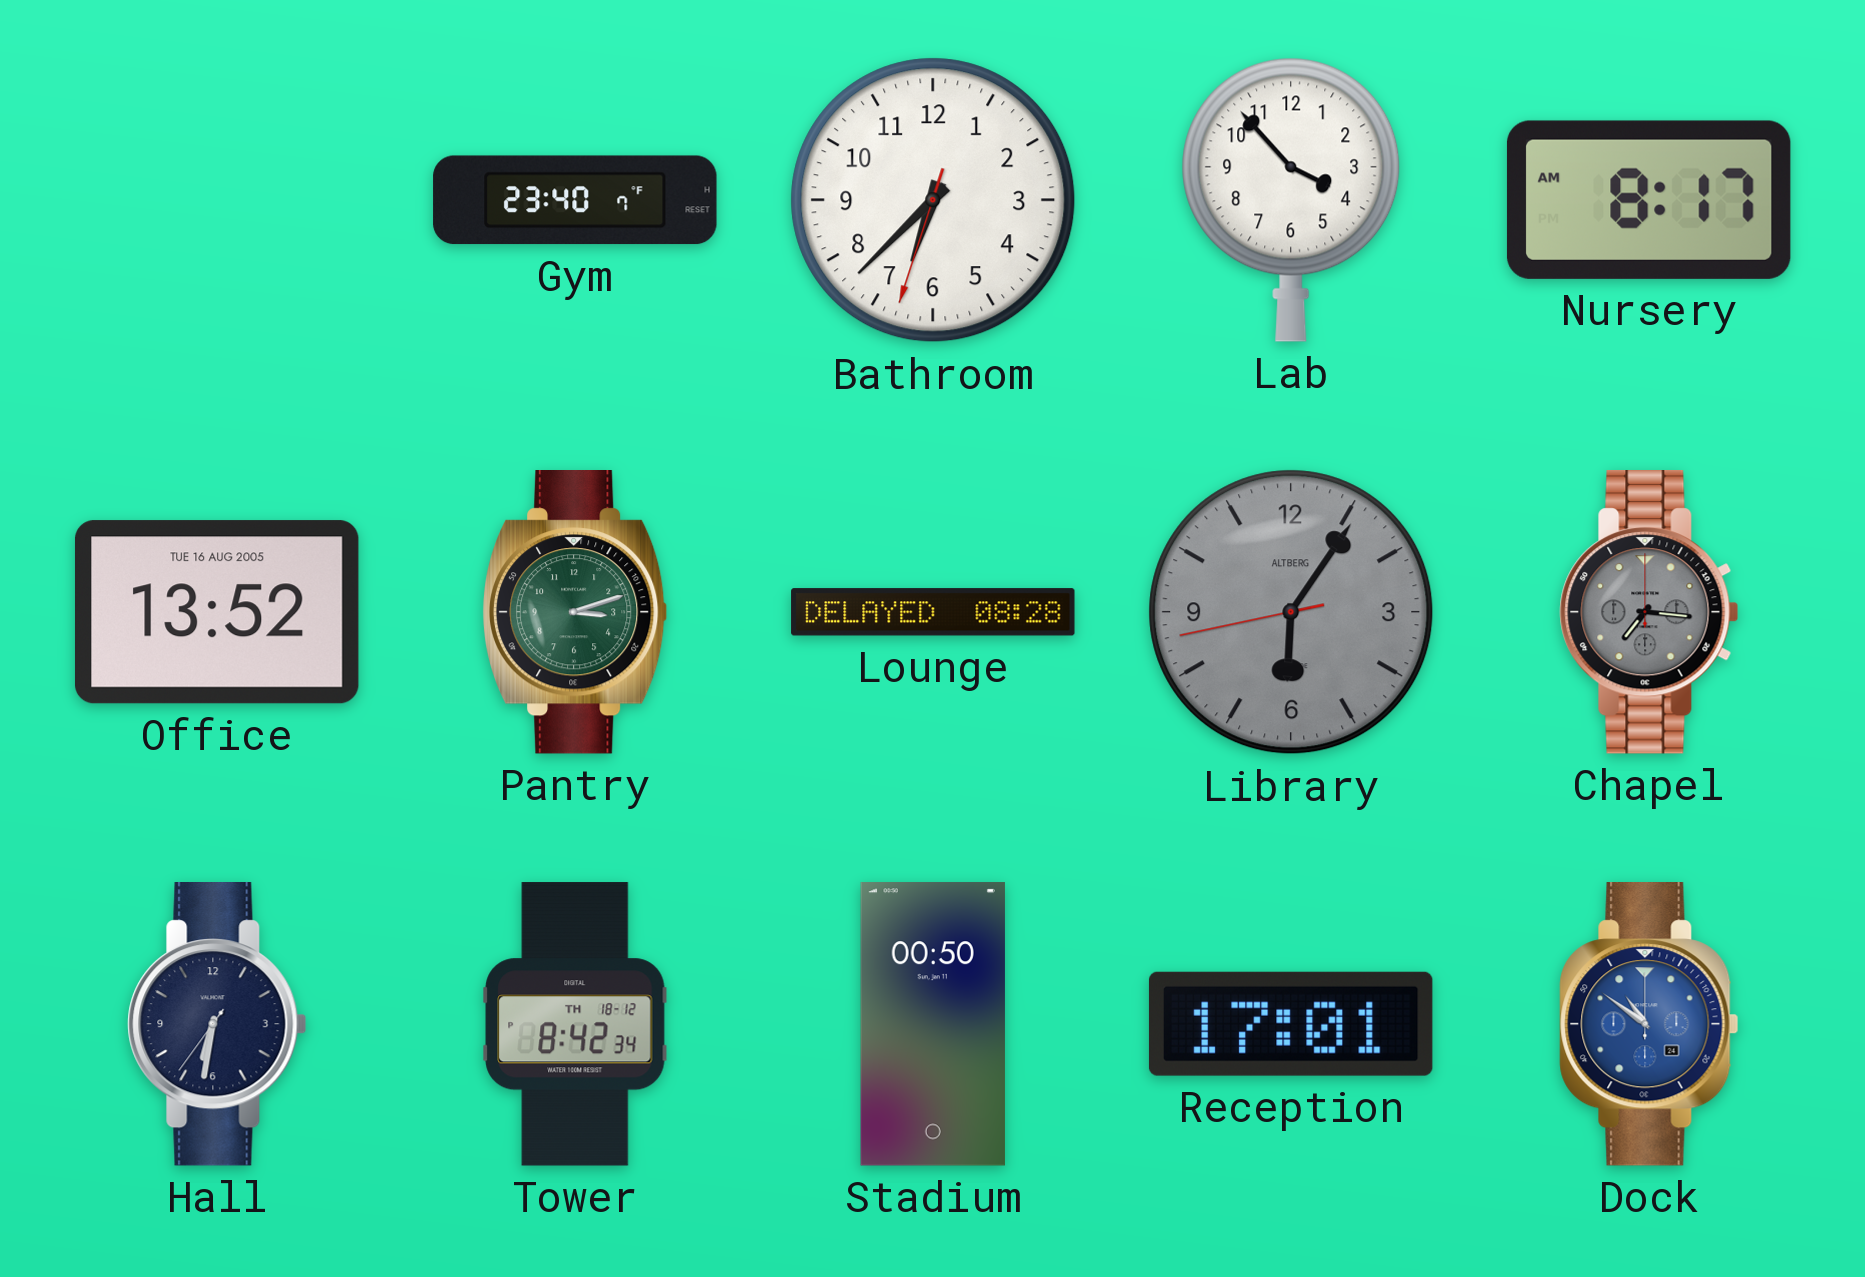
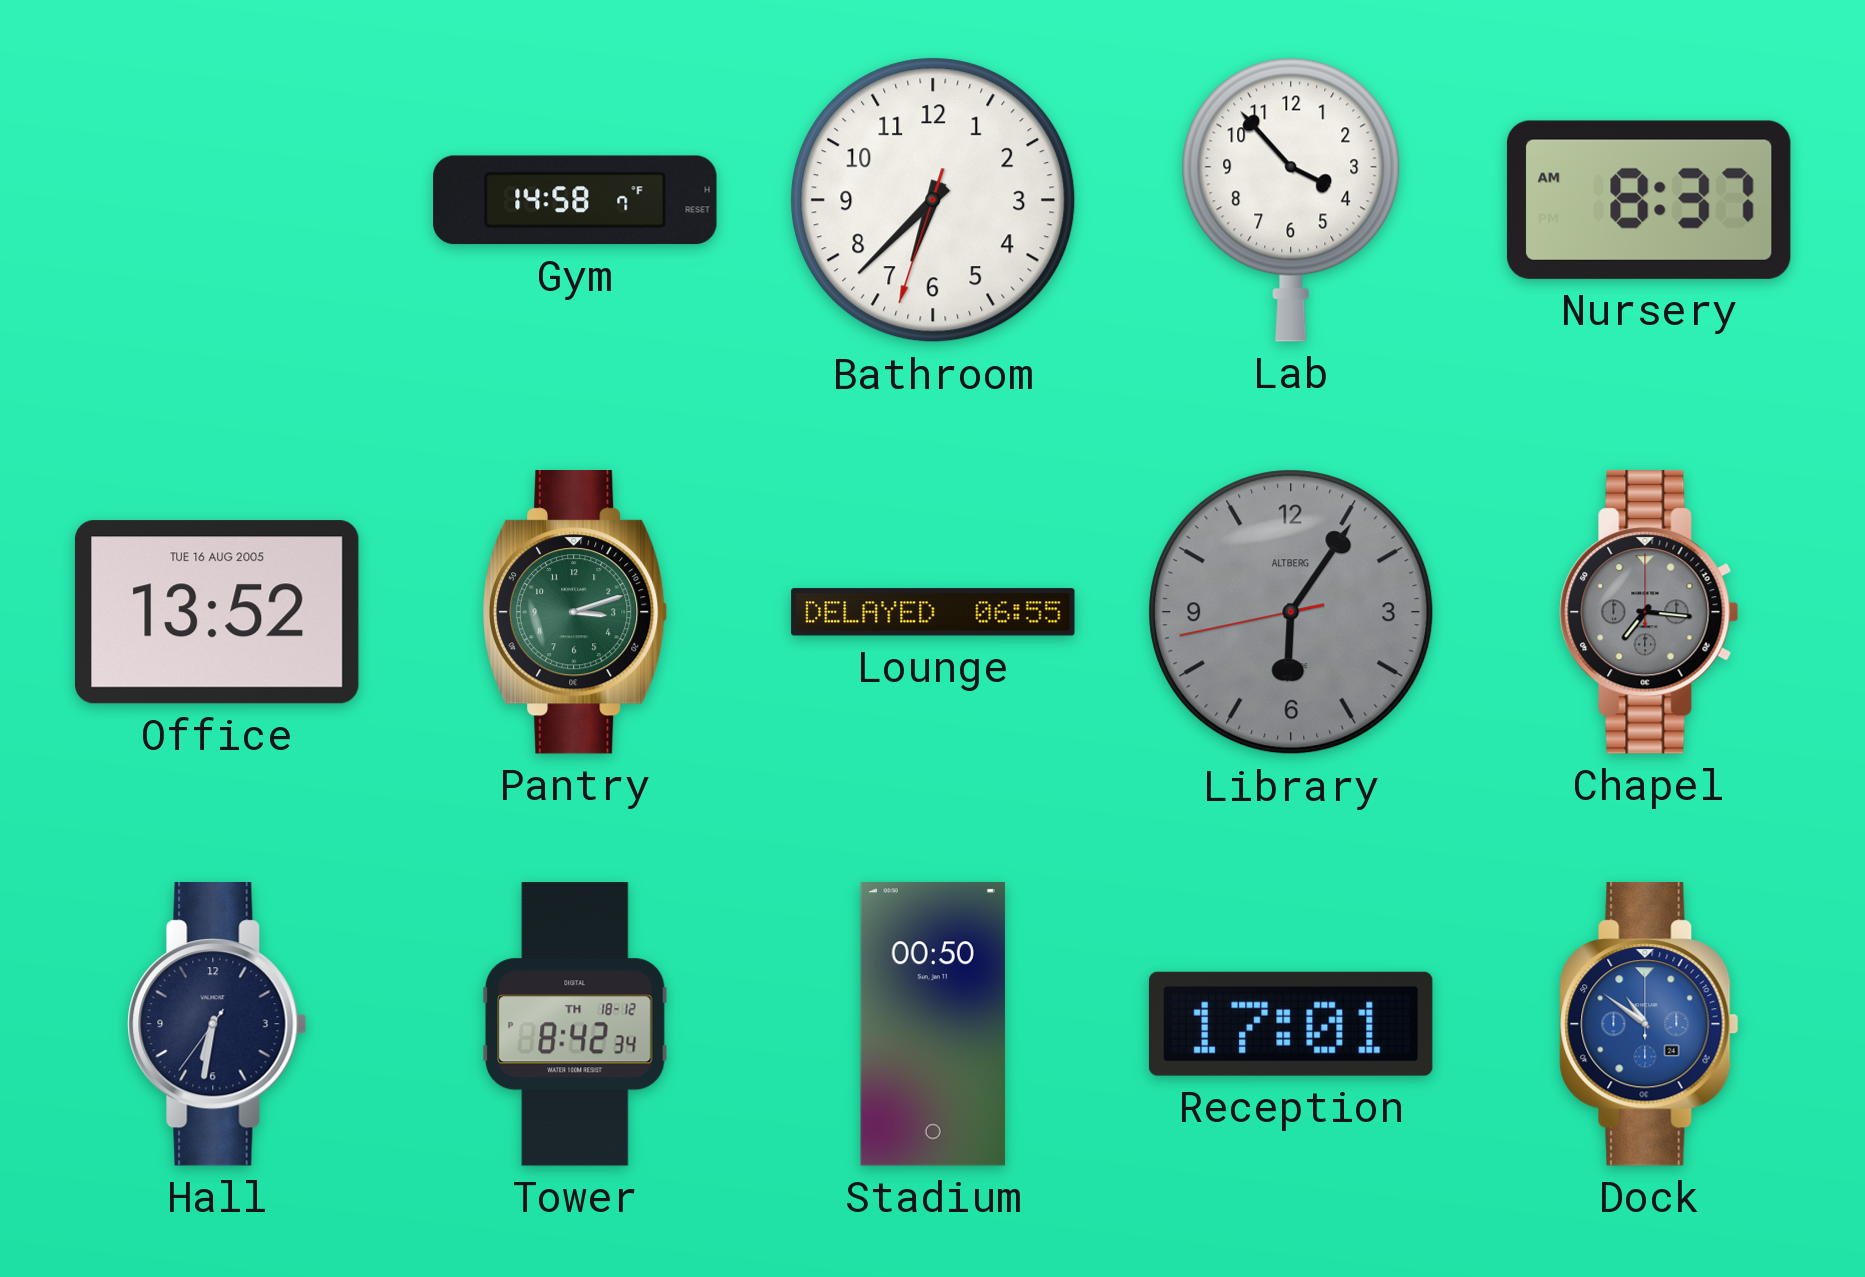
Gym: 23:40 -> 14:58
Nursery: 8:17 -> 8:37
Lounge: 08:28 -> 06:55
